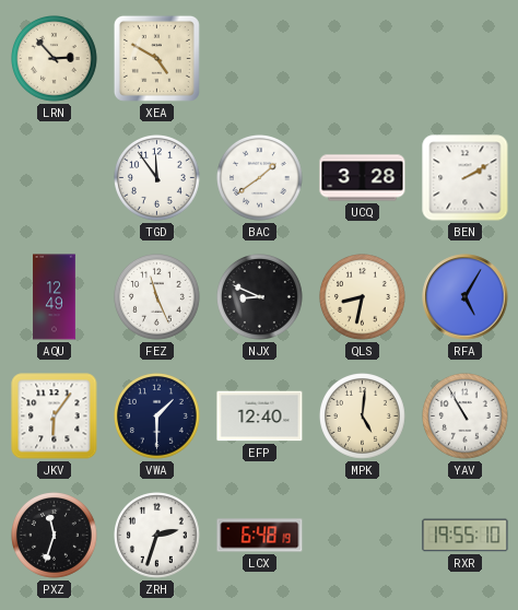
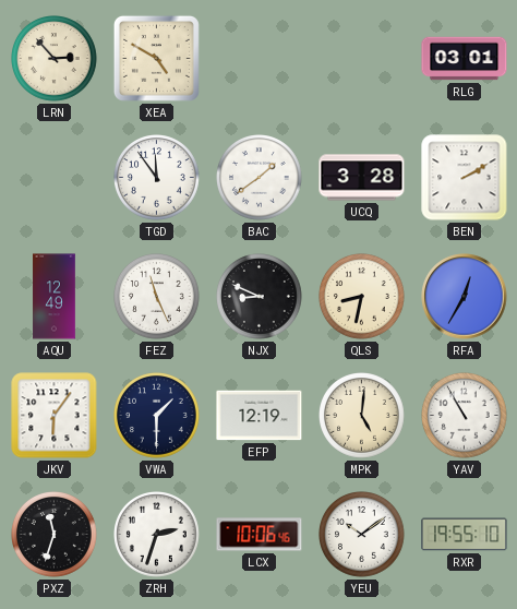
RLG: none -> 03:01
RFA: 5:05 -> 12:35
EFP: 12:40 -> 12:19
LCX: 6:48 -> 10:06
YEU: none -> 10:09
